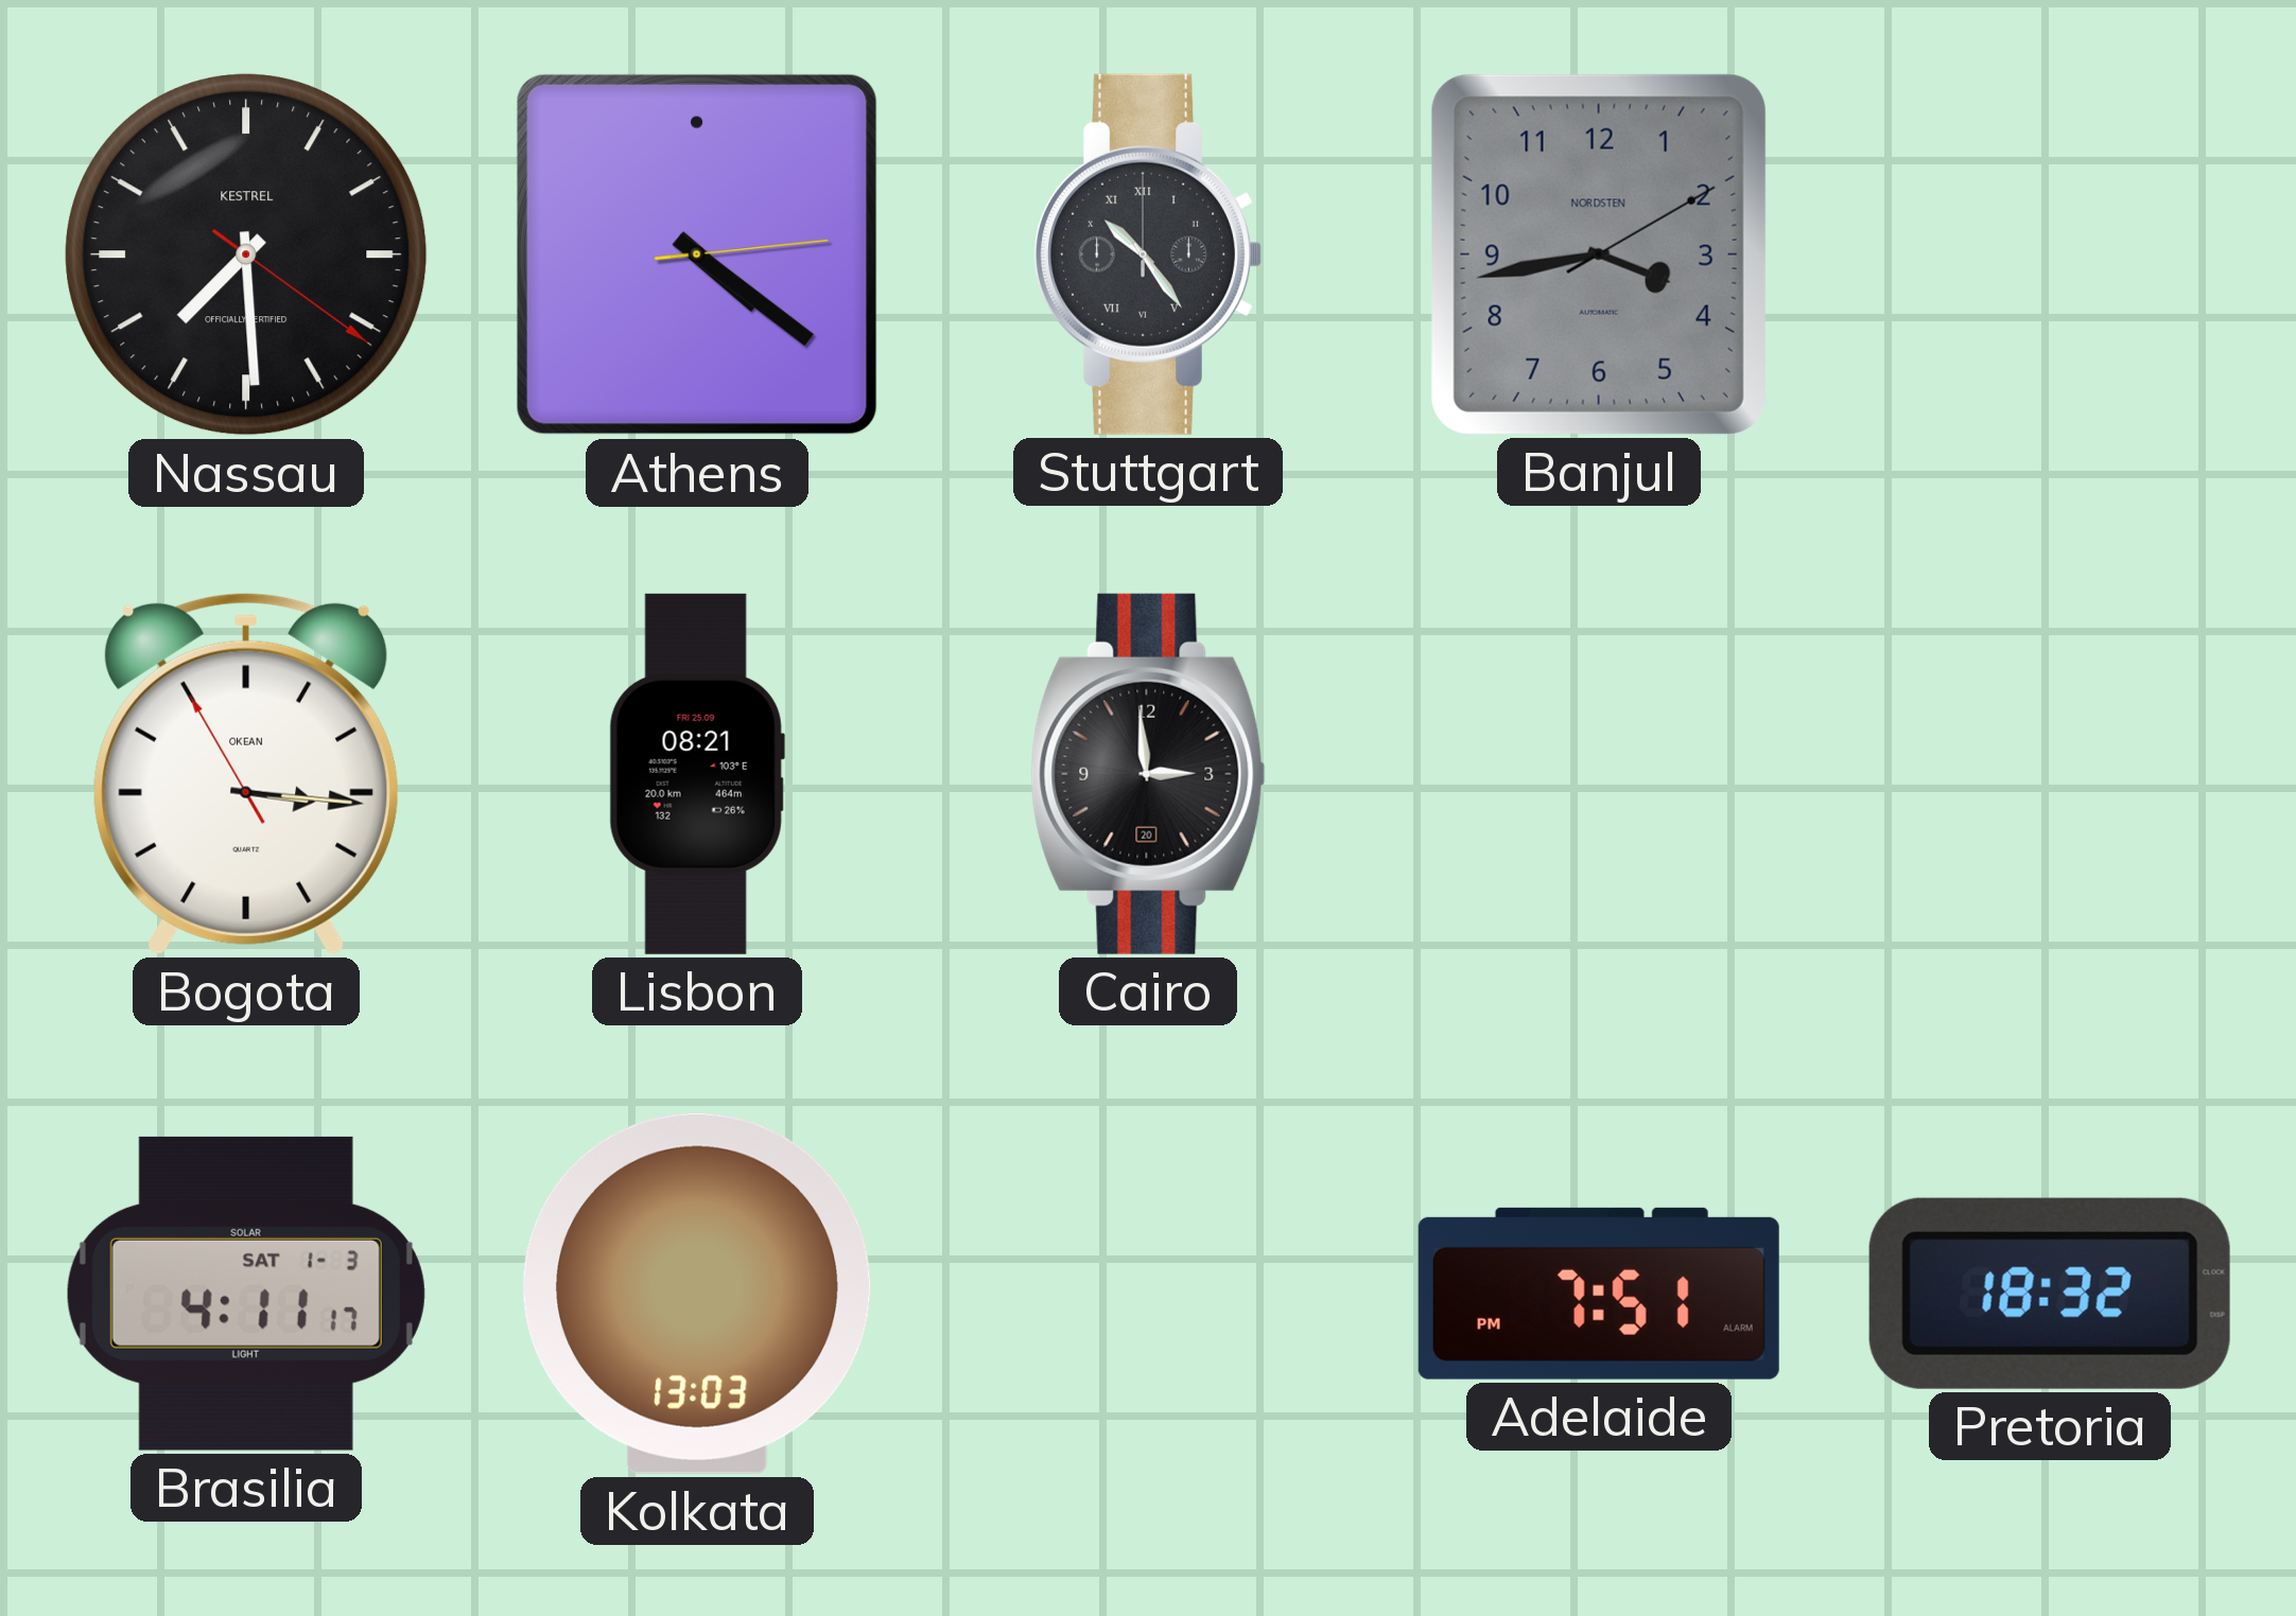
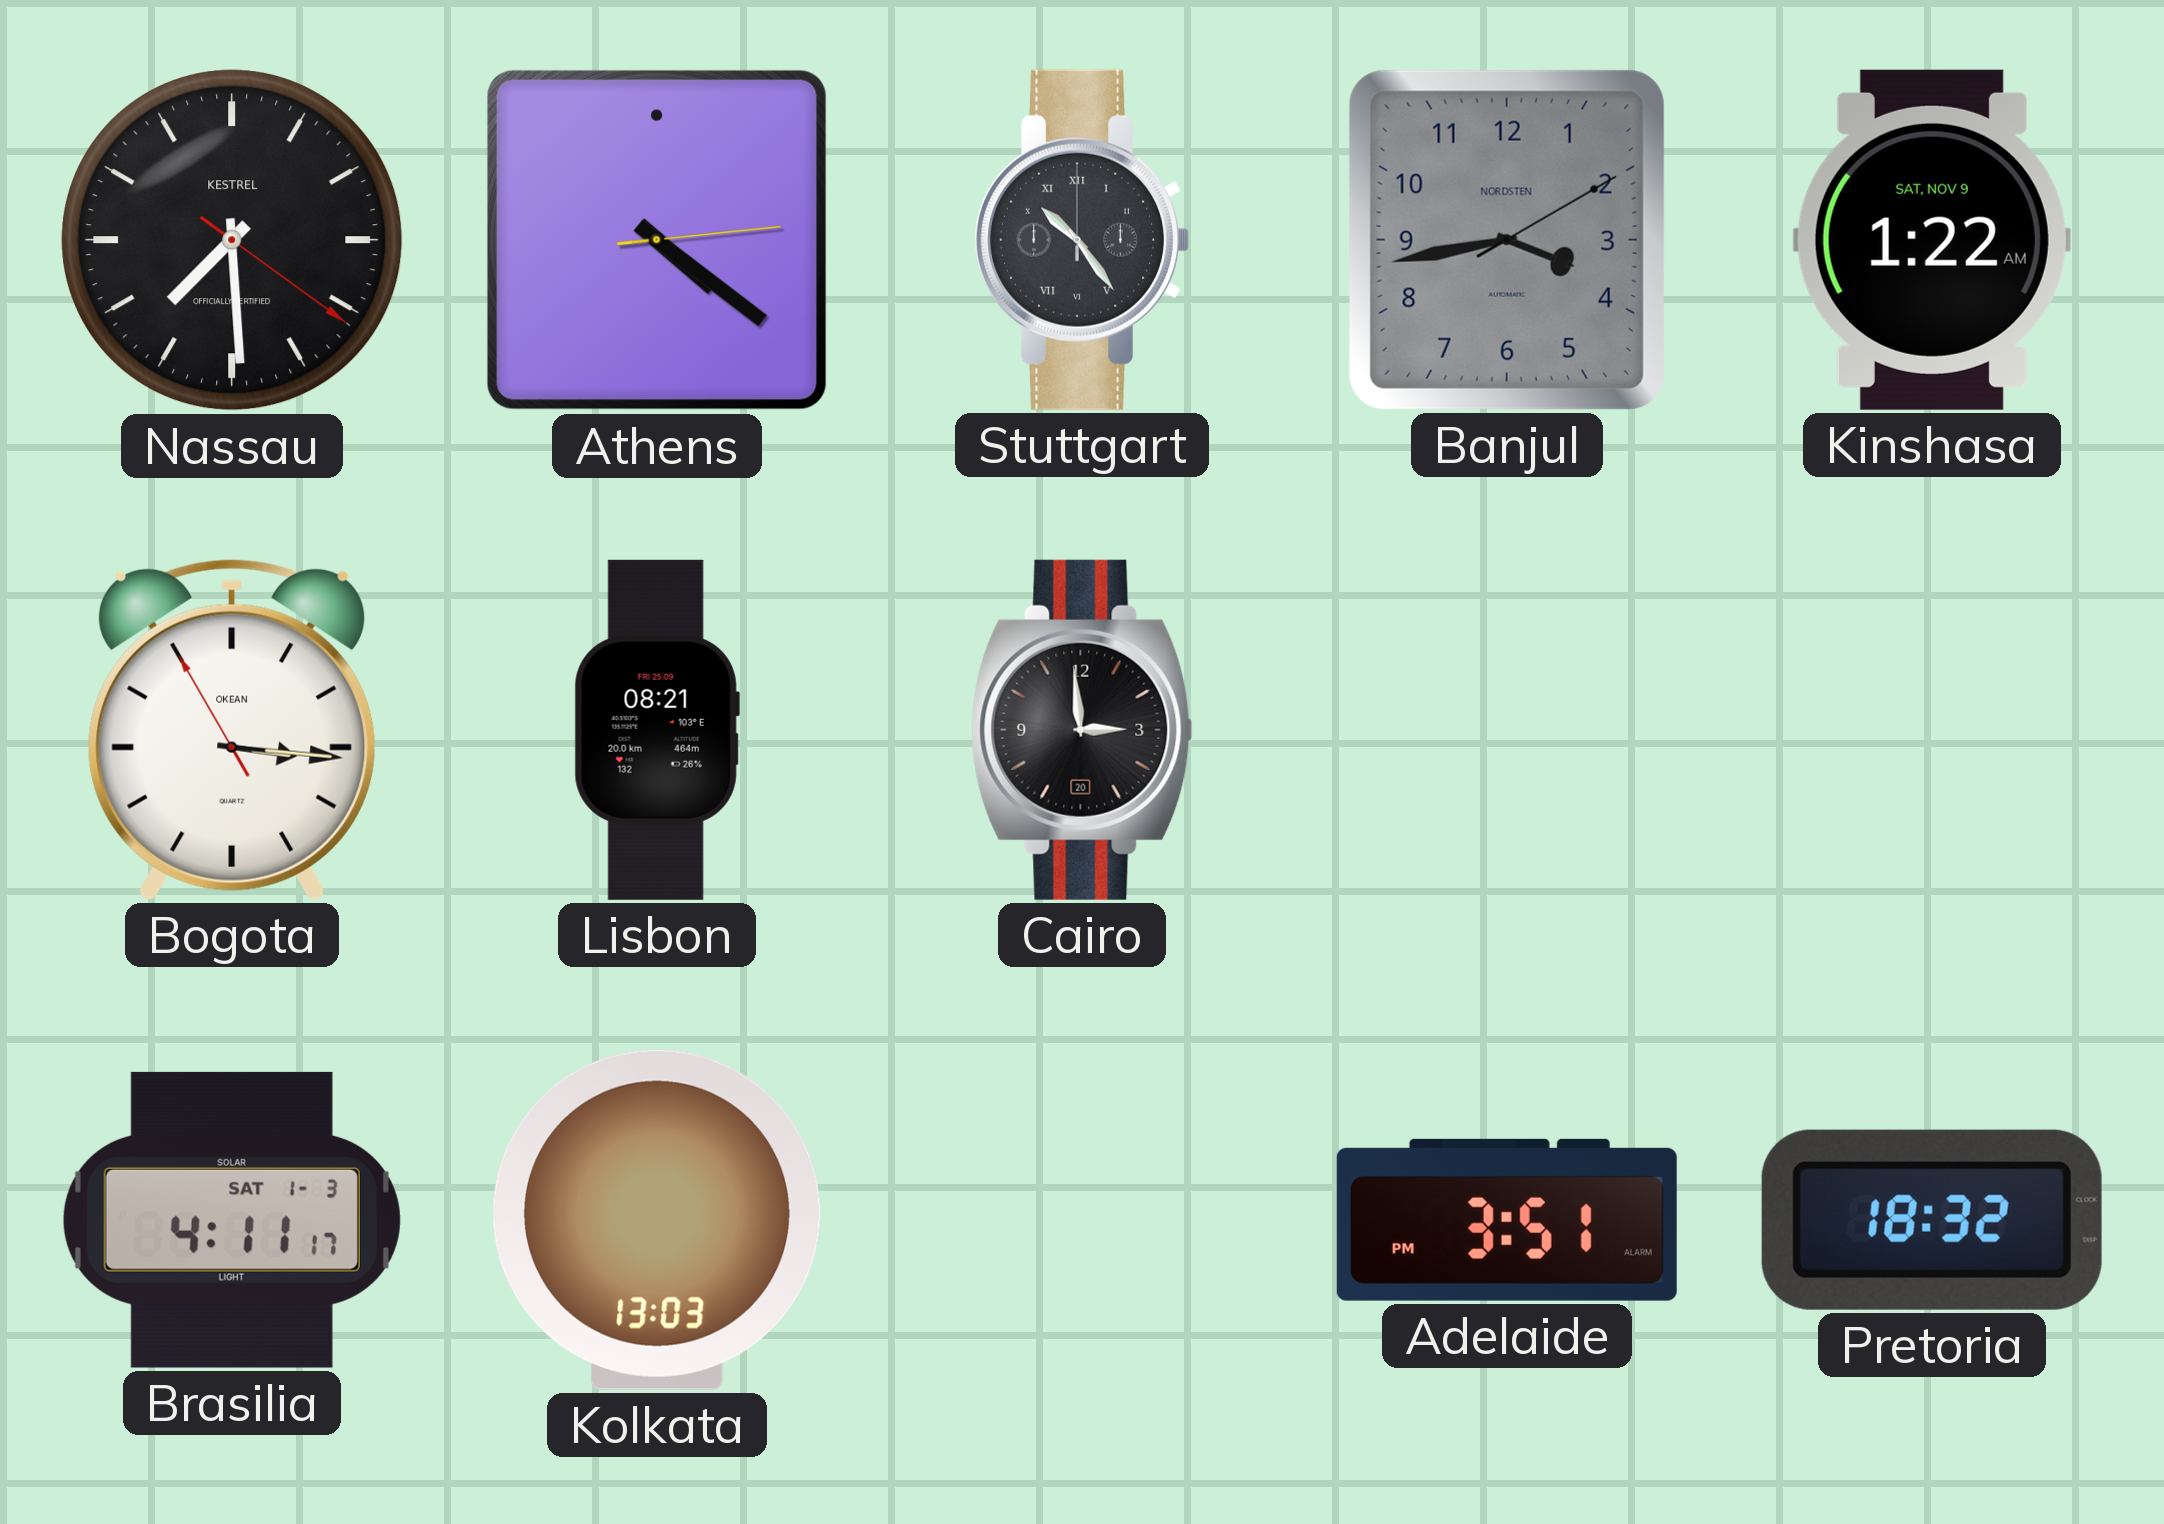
Kinshasa: none -> 1:22
Adelaide: 7:51 -> 3:51
